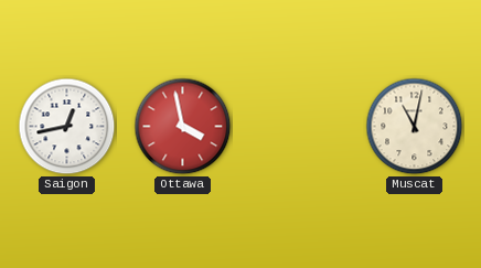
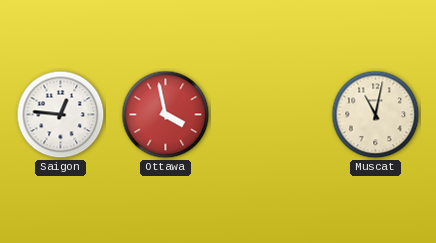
Saigon: 12:43 -> 12:46
